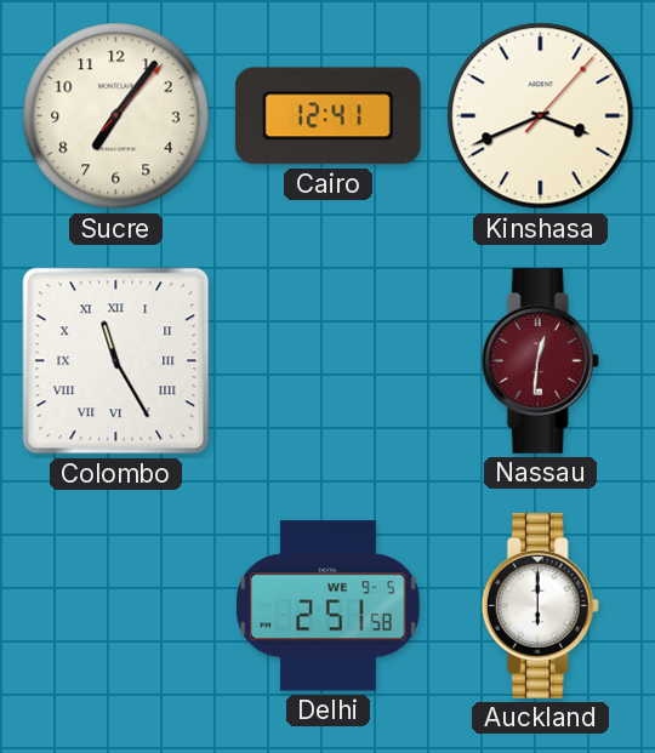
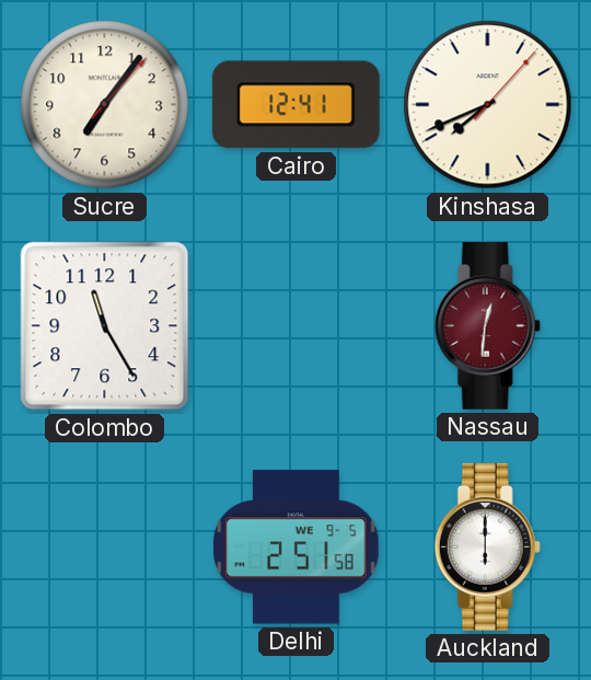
Kinshasa: 3:41 -> 7:41
Colombo numerals: Roman -> Arabic
